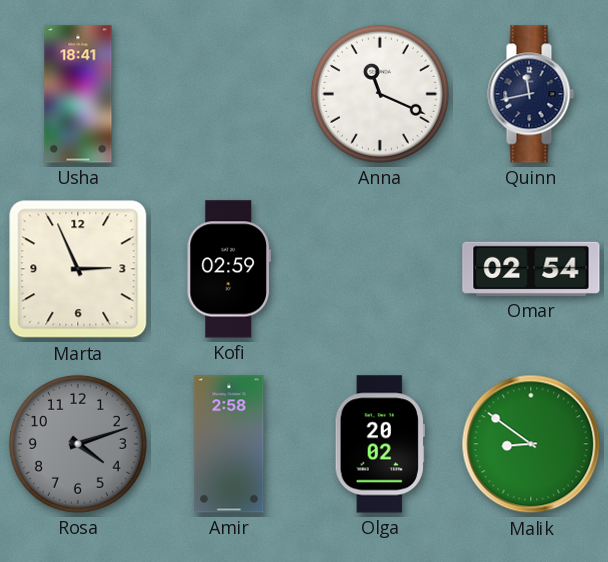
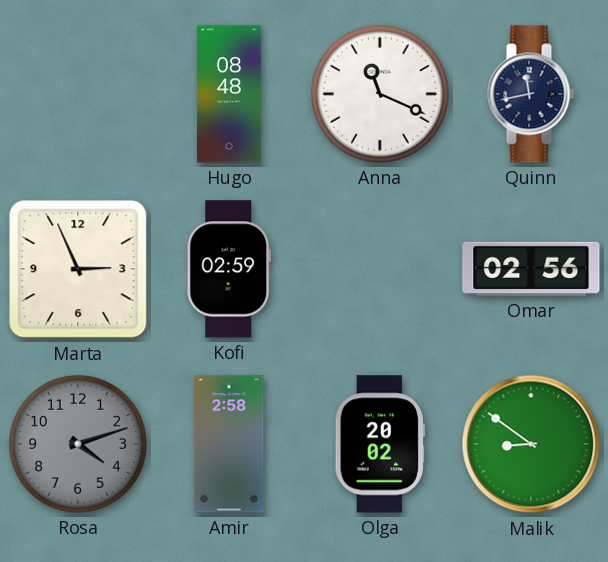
Usha: 18:41 -> none
Hugo: none -> 08:48
Omar: 02:54 -> 02:56
